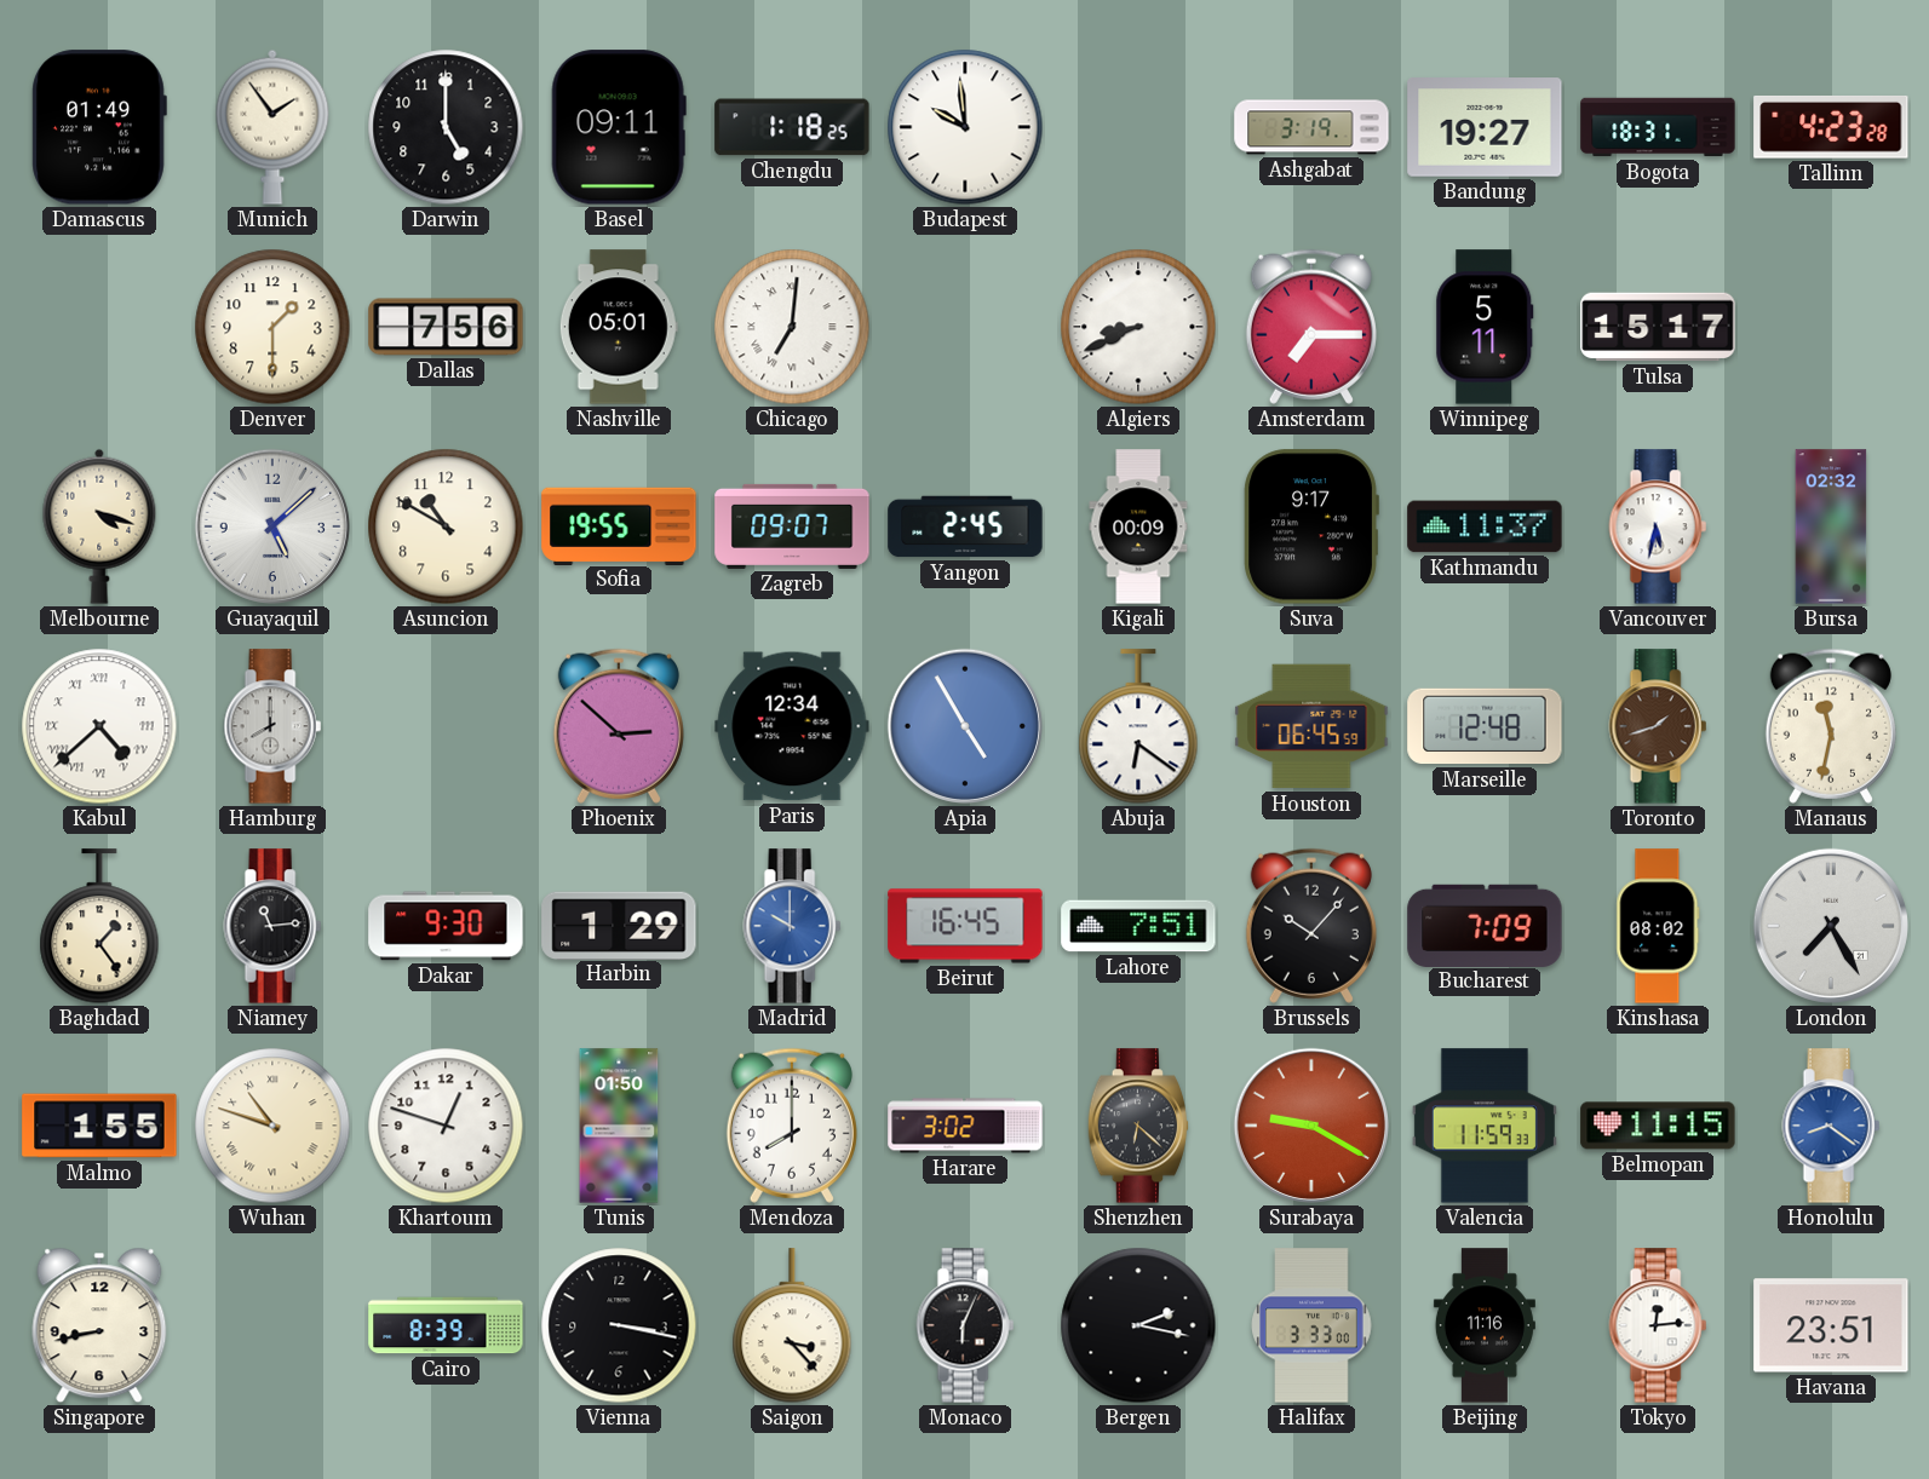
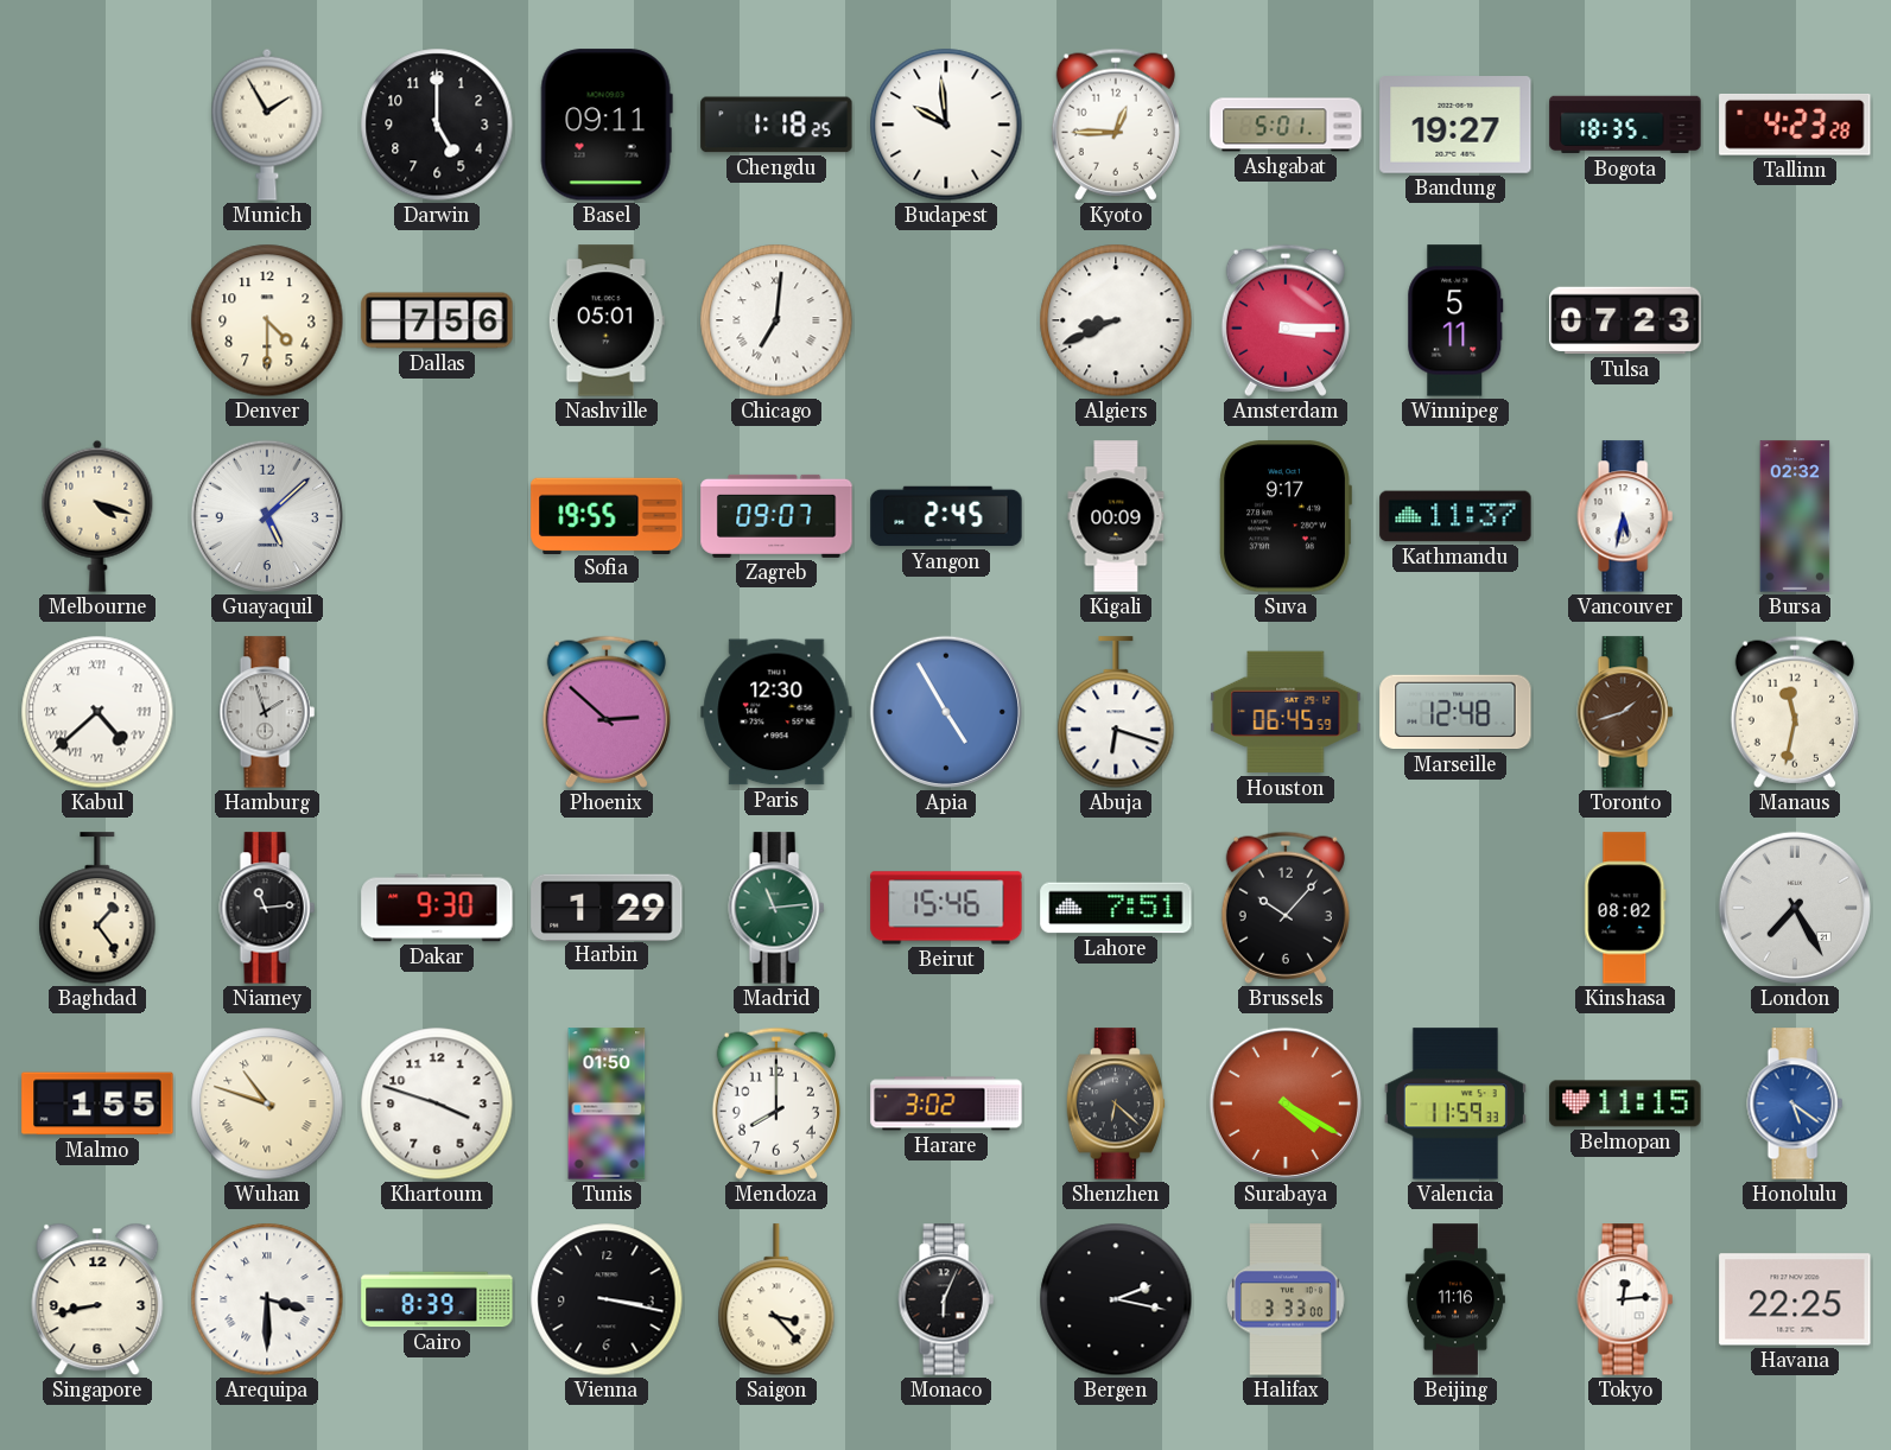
Damascus: 01:49 -> none
Munich: 1:54 -> 1:55
Kyoto: none -> 12:45
Ashgabat: 3:19 -> 5:01
Bogota: 18:31 -> 18:35
Denver: 1:30 -> 4:30
Amsterdam: 7:15 -> 3:15
Tulsa: 15:17 -> 07:23
Asuncion: 10:50 -> none
Hamburg: 8:00 -> 1:57
Paris: 12:34 -> 12:30
Abuja: 6:21 -> 6:18
Madrid: 10:00 -> 11:14
Madrid dial: blue -> green
Beirut: 16:45 -> 15:46
Bucharest: 7:09 -> none
Khartoum: 12:48 -> 3:48
Surabaya: 9:20 -> 4:20
Honolulu: 8:21 -> 5:21
Arequipa: none -> 3:30
Havana: 23:51 -> 22:25
